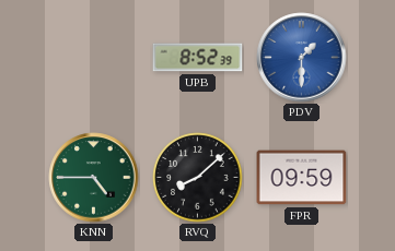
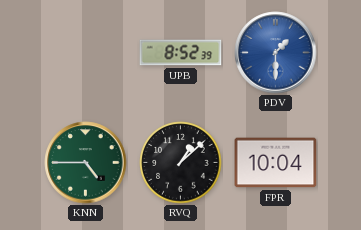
RVQ: 8:08 -> 1:08
FPR: 09:59 -> 10:04
